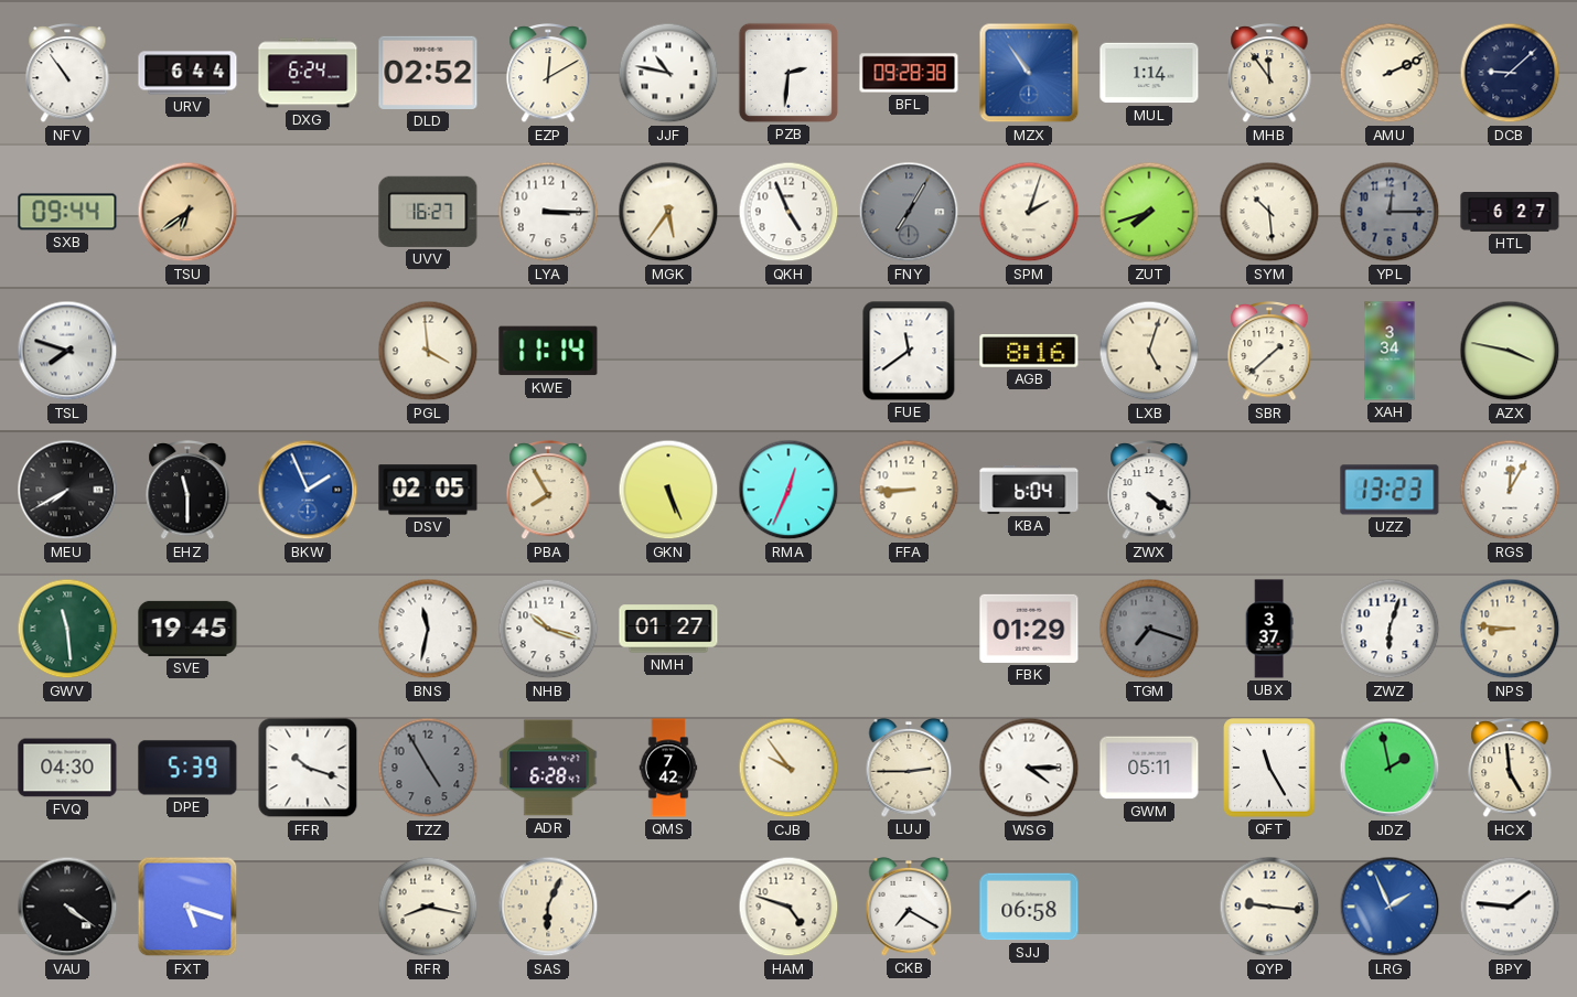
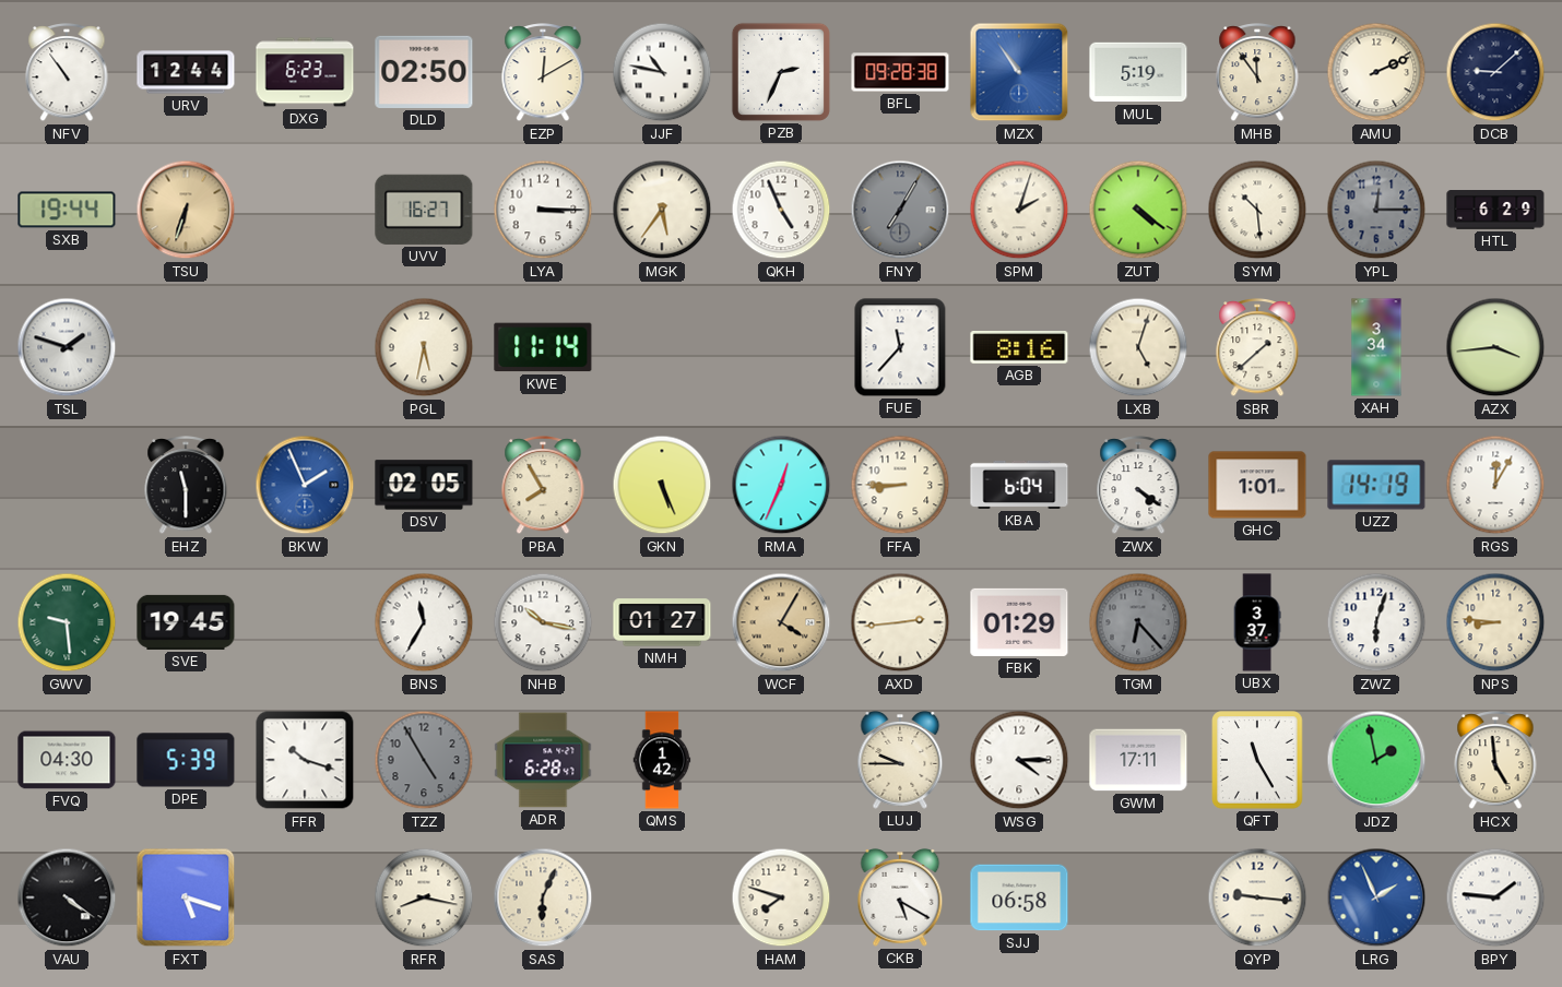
URV: 6:44 -> 12:44
DXG: 6:24 -> 6:23
DLD: 02:52 -> 02:50
PZB: 2:31 -> 2:34
MUL: 1:14 -> 5:19
SXB: 09:44 -> 19:44
TSU: 6:39 -> 6:33
ZUT: 7:42 -> 4:21
HTL: 6:27 -> 6:29
TSL: 7:48 -> 1:48
PGL: 3:59 -> 5:32
FUE: 11:39 -> 11:37
AZX: 3:47 -> 3:44
MEU: 7:40 -> none
GHC: none -> 1:01
UZZ: 13:23 -> 14:19
GWV: 11:29 -> 9:29
BNS: 11:32 -> 11:35
NHB: 10:18 -> 10:17
WCF: none -> 4:05
AXD: none -> 2:44
TGM: 7:18 -> 6:23
QMS: 7:42 -> 1:42
CJB: 9:54 -> none
LUJ: 2:45 -> 9:45
GWM: 05:11 -> 17:11
HAM: 4:48 -> 7:48
CKB: 7:20 -> 5:20
